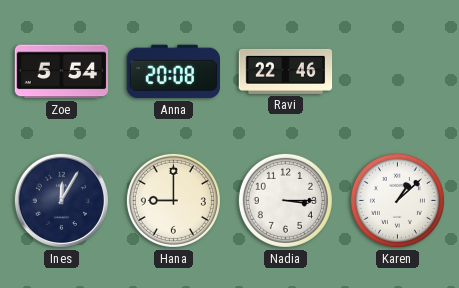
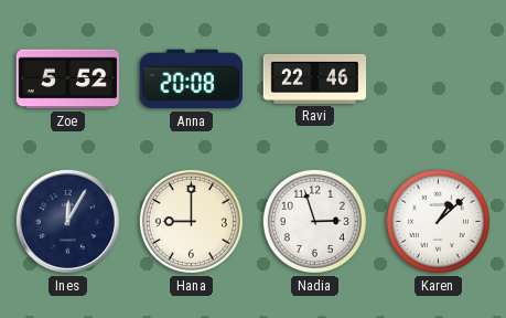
Zoe: 5:54 -> 5:52
Nadia: 3:15 -> 2:57
